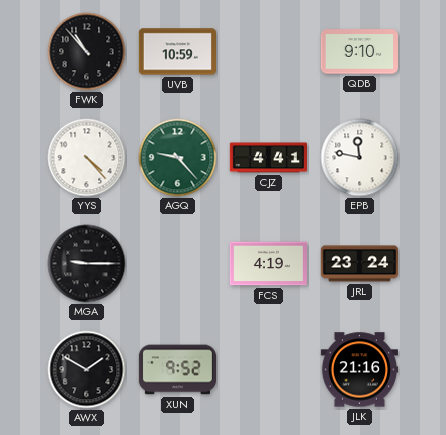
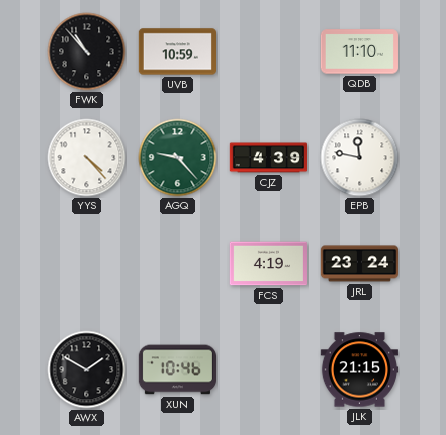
QDB: 9:10 -> 11:10
CJZ: 4:41 -> 4:39
MGA: 9:15 -> none
XUN: 9:52 -> 10:46
JLK: 21:16 -> 21:15
